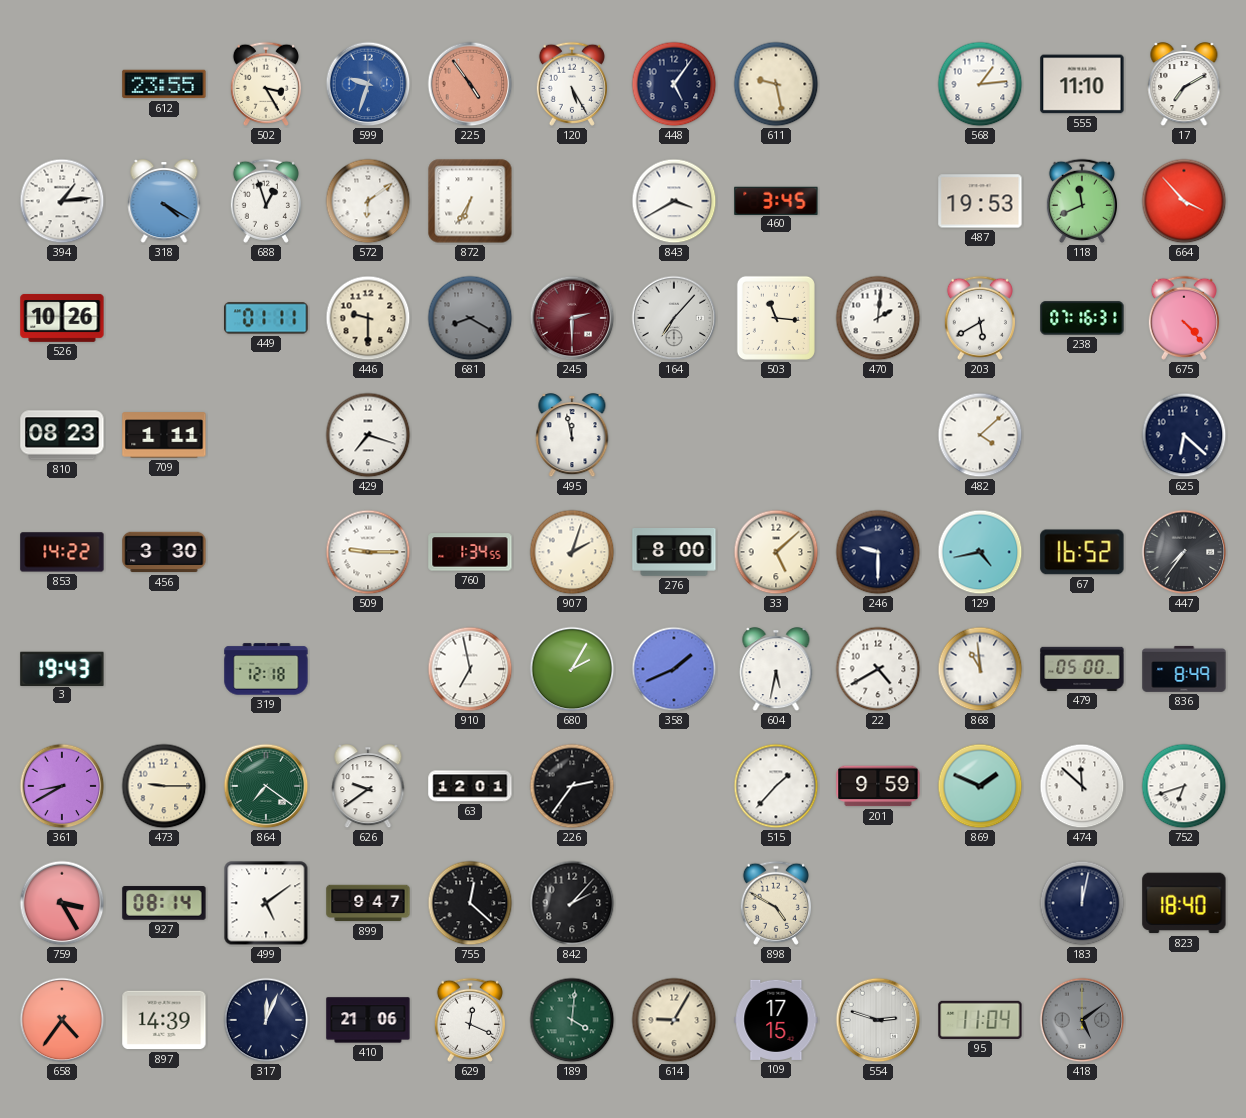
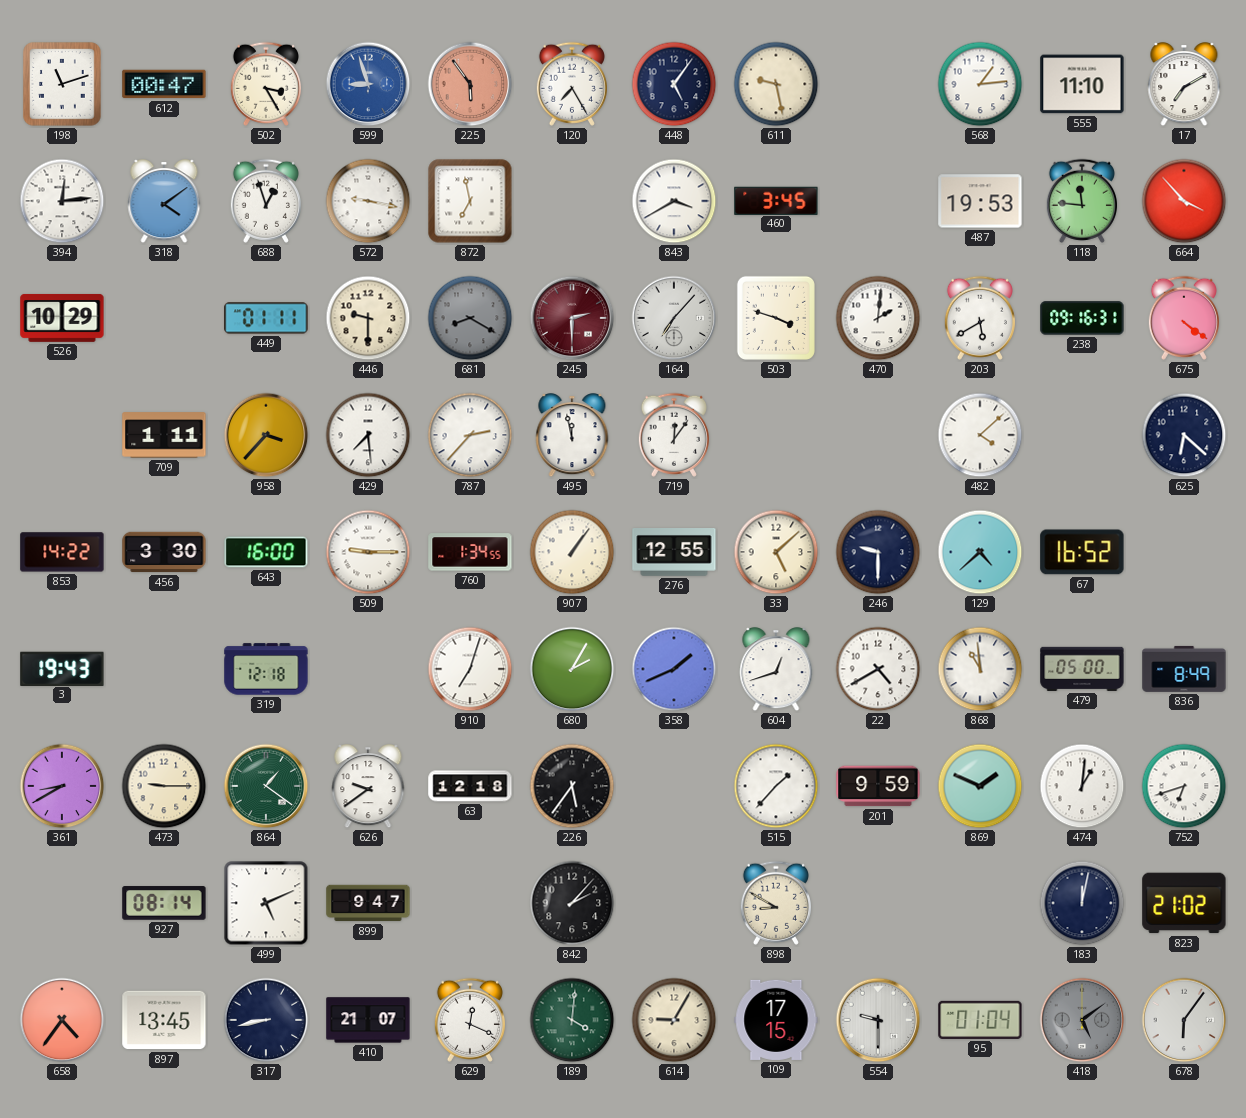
198: none -> 11:12
612: 23:55 -> 00:47
599: 9:33 -> 8:57
225: 4:54 -> 5:54
120: 5:25 -> 7:25
394: 1:14 -> 12:14
318: 4:20 -> 4:09
572: 6:09 -> 9:17
872: 6:35 -> 6:58
118: 11:41 -> 11:46
526: 10:26 -> 10:29
503: 11:16 -> 3:48
238: 07:16 -> 09:16
675: 4:23 -> 4:21
810: 08:23 -> none
958: none -> 3:37
429: 7:18 -> 7:29
787: none -> 2:37
719: none -> 12:06
643: none -> 16:00
907: 2:03 -> 1:06
276: 8:00 -> 12:55
129: 4:43 -> 4:38
447: 7:36 -> none
910: 6:58 -> 7:03
604: 5:32 -> 12:42
864: 7:21 -> 1:21
63: 12:01 -> 12:18
226: 2:36 -> 5:36
474: 11:52 -> 1:01
759: 3:25 -> none
499: 5:09 -> 5:11
755: 12:22 -> none
898: 4:50 -> 8:50
823: 18:40 -> 21:02
897: 14:39 -> 13:45
317: 12:04 -> 8:43
410: 21:06 -> 21:07
554: 2:48 -> 9:30
95: 11:04 -> 01:04
678: none -> 6:06
